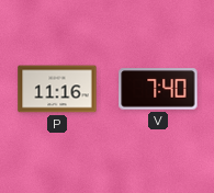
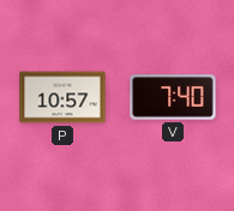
P: 11:16 -> 10:57
